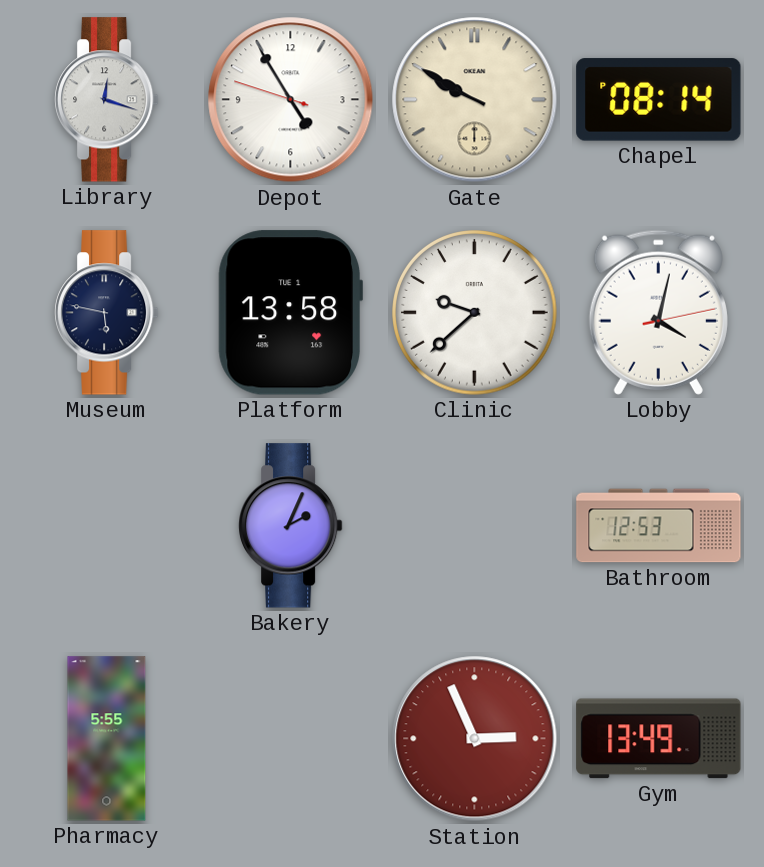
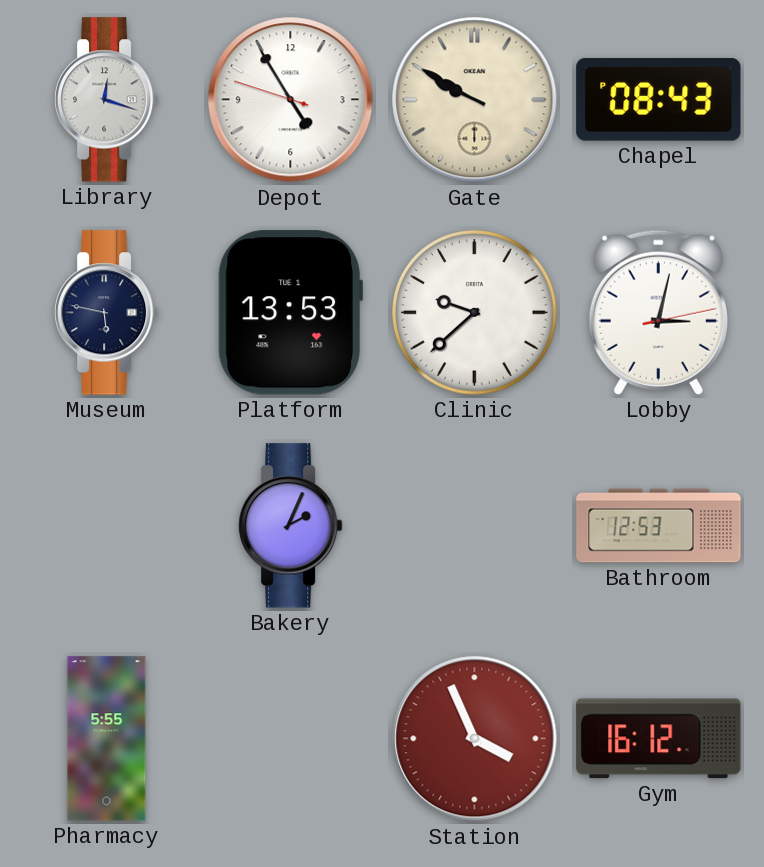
Chapel: 08:14 -> 08:43
Platform: 13:58 -> 13:53
Lobby: 4:02 -> 3:02
Station: 2:56 -> 3:56
Gym: 13:49 -> 16:12
